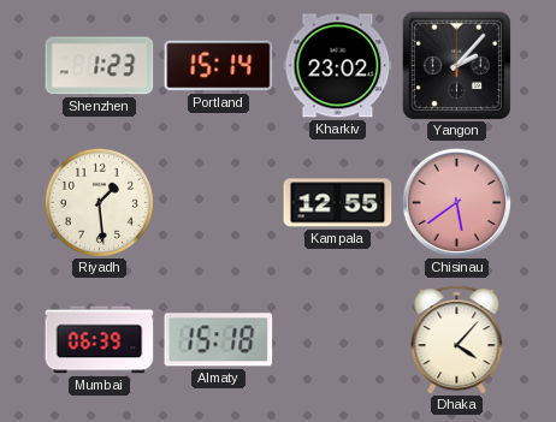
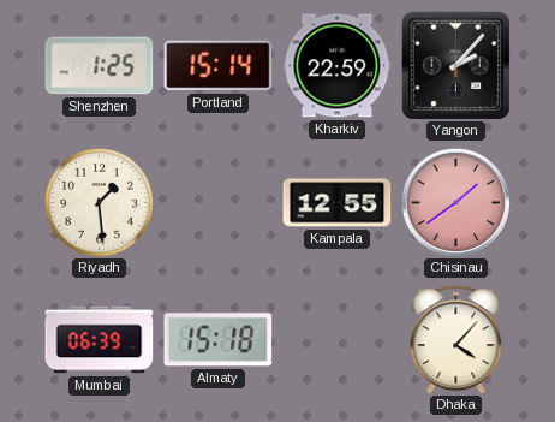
Shenzhen: 1:23 -> 1:25
Kharkiv: 23:02 -> 22:59
Chisinau: 5:39 -> 1:39
